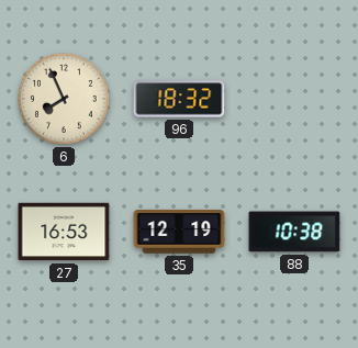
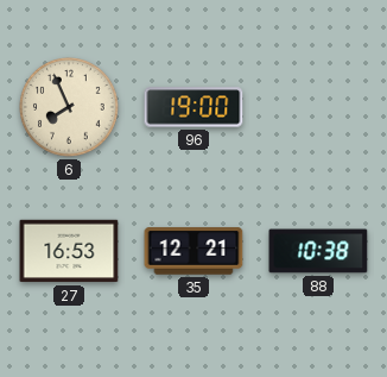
96: 18:32 -> 19:00
35: 12:19 -> 12:21
